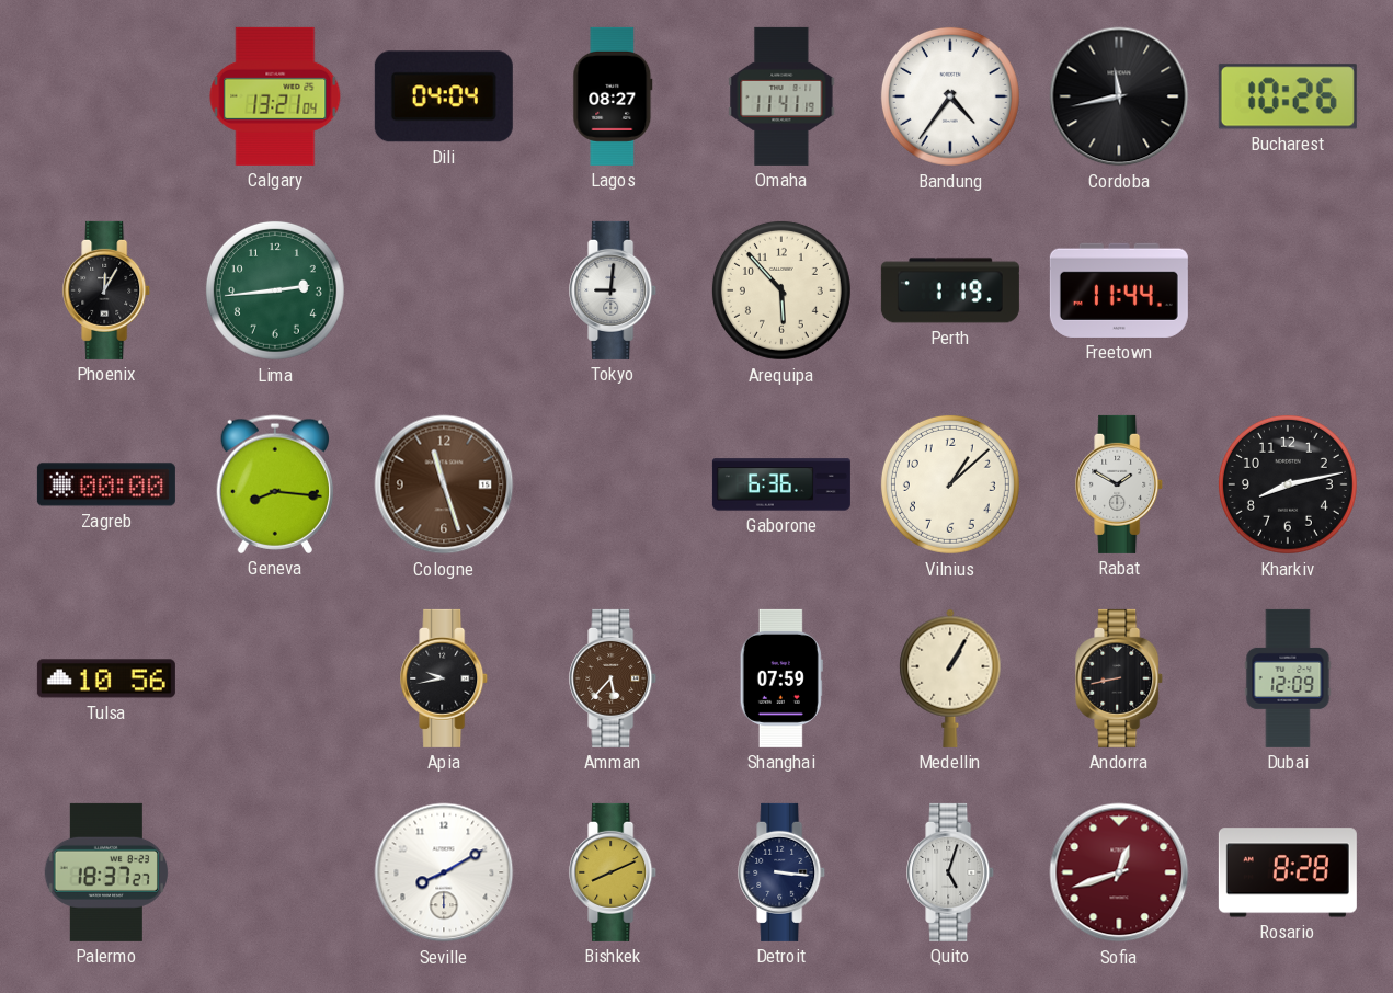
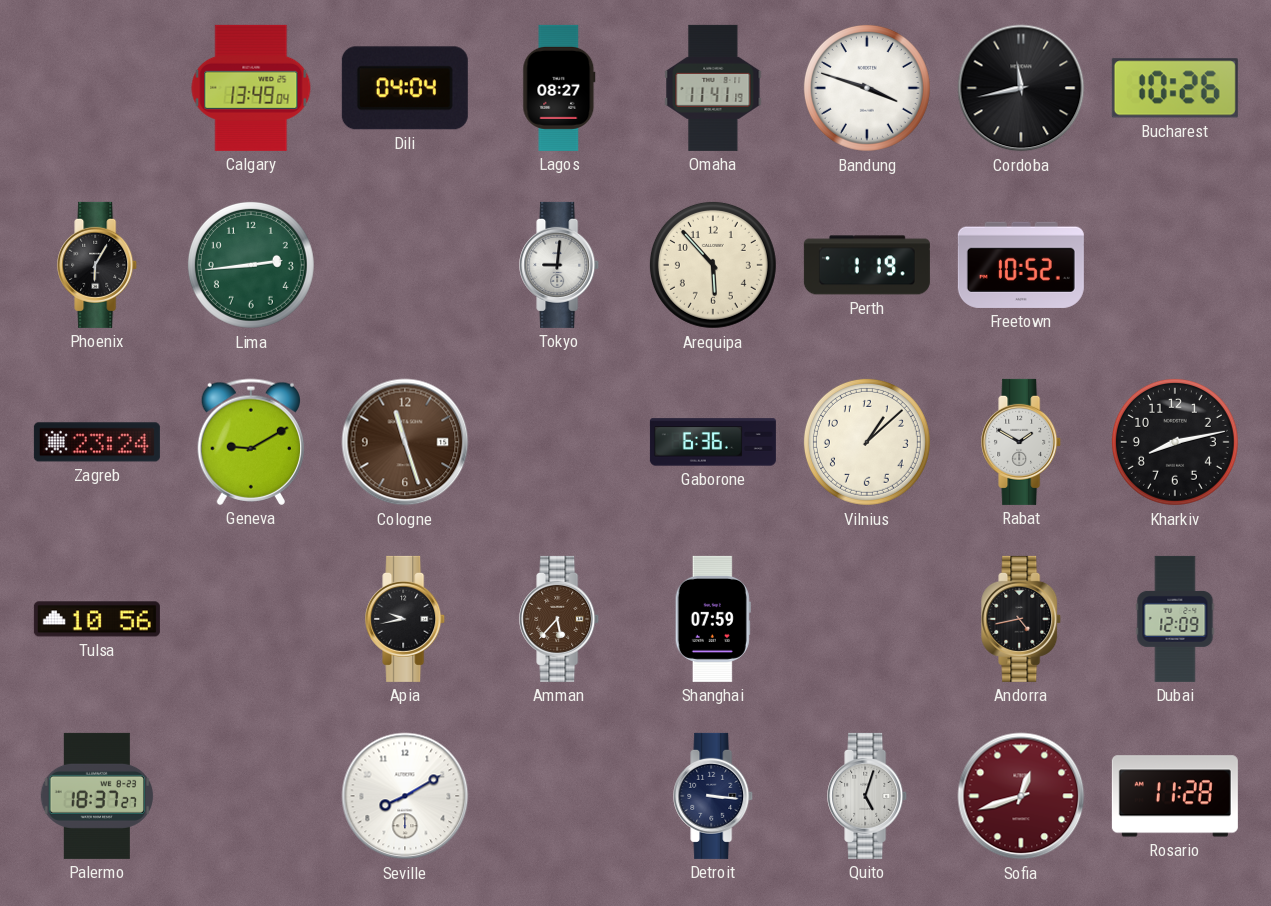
Calgary: 13:21 -> 13:49
Bandung: 4:36 -> 3:48
Phoenix: 12:05 -> 6:05
Freetown: 11:44 -> 10:52
Zagreb: 00:00 -> 23:24
Geneva: 8:16 -> 9:10
Medellin: 1:05 -> none
Andorra: 8:43 -> 4:43
Bishkek: 8:11 -> none
Rosario: 8:28 -> 11:28
